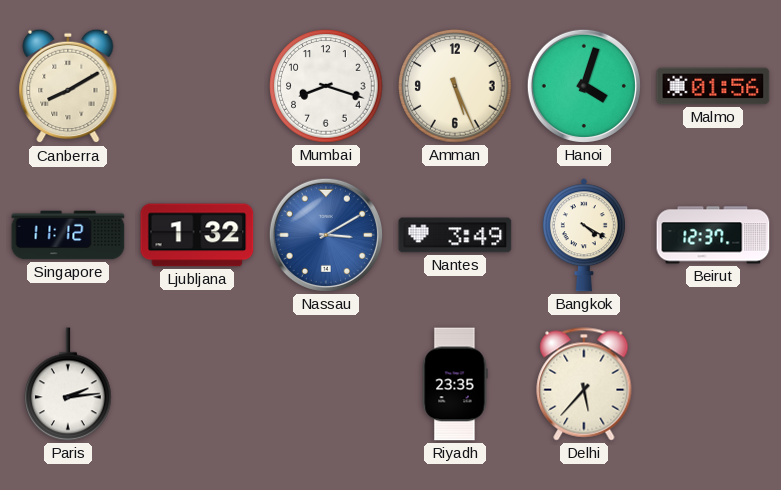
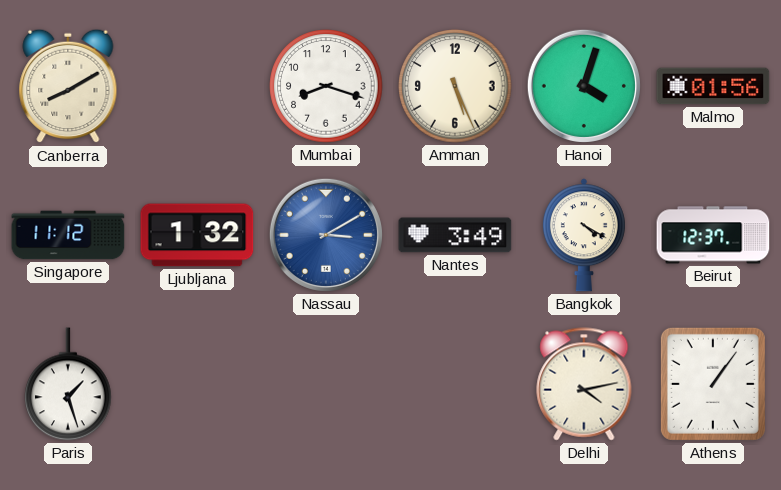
Paris: 2:14 -> 1:27
Riyadh: 23:35 -> none
Delhi: 5:37 -> 4:13
Athens: none -> 1:06
